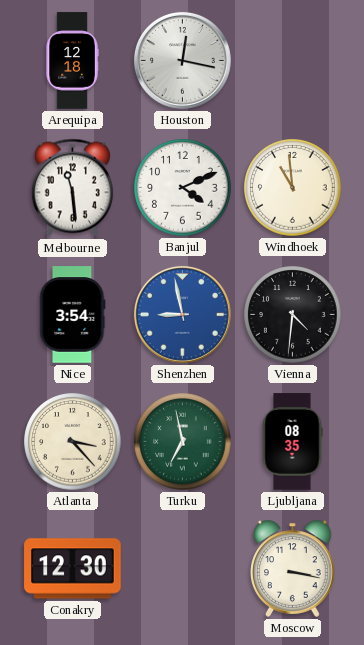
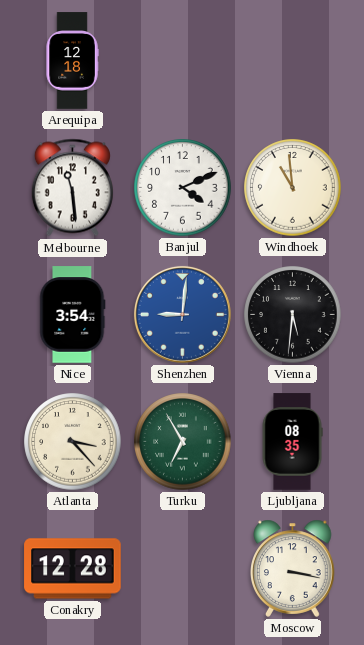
Houston: 12:17 -> none
Shenzhen: 8:58 -> 9:01
Vienna: 4:31 -> 5:31
Turku: 6:58 -> 6:55
Conakry: 12:30 -> 12:28
